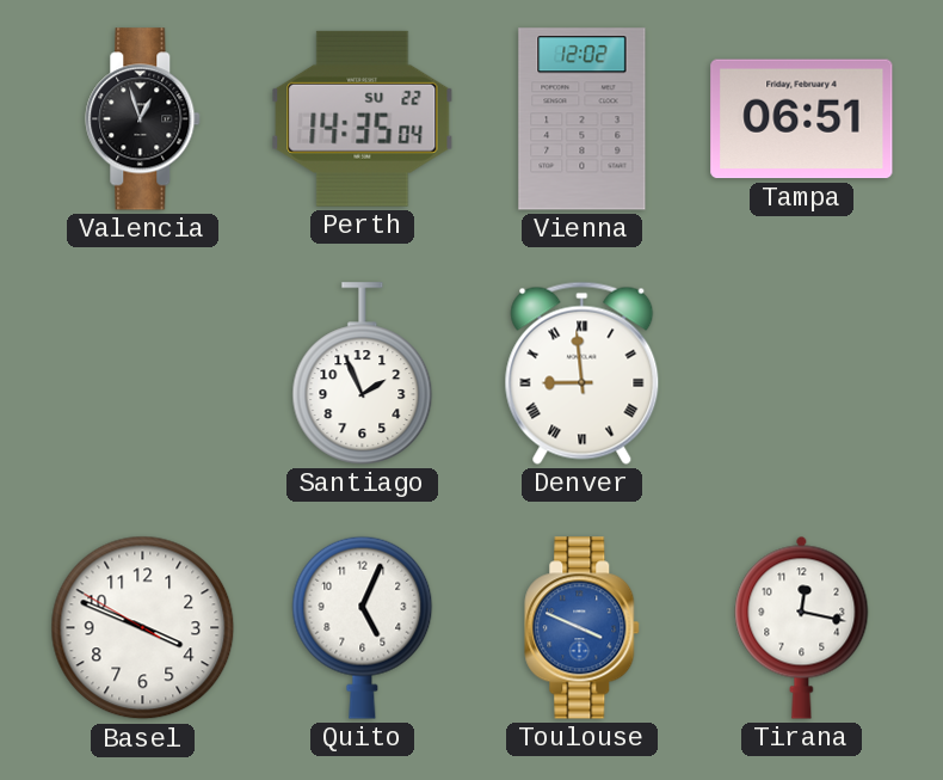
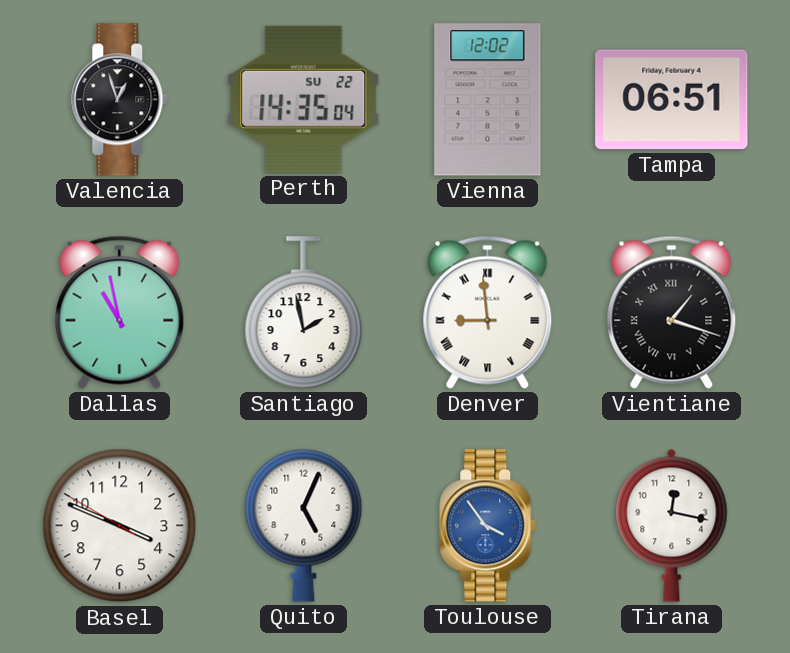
Dallas: none -> 10:58
Santiago: 1:56 -> 1:58
Vientiane: none -> 1:18
Toulouse: 3:49 -> 3:54
